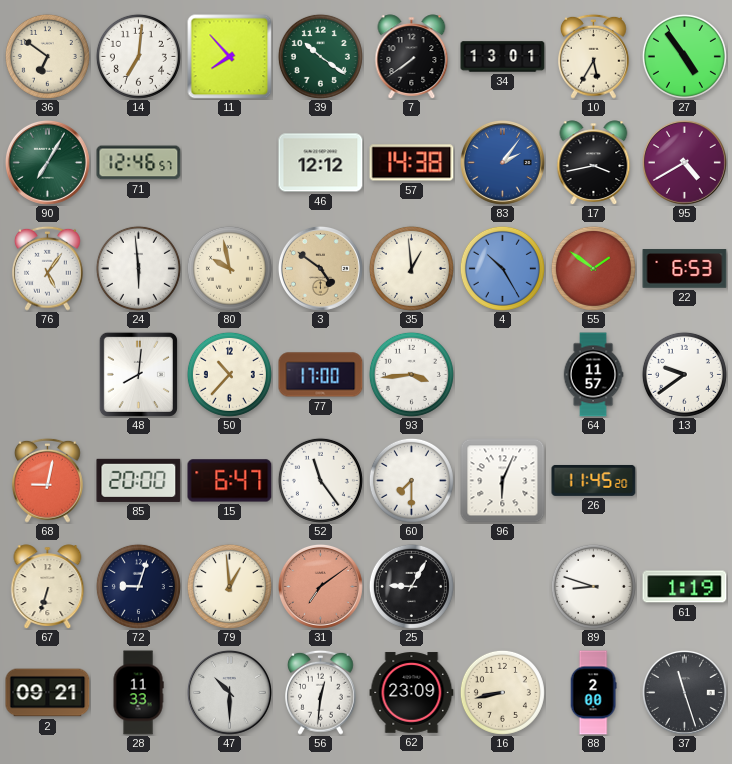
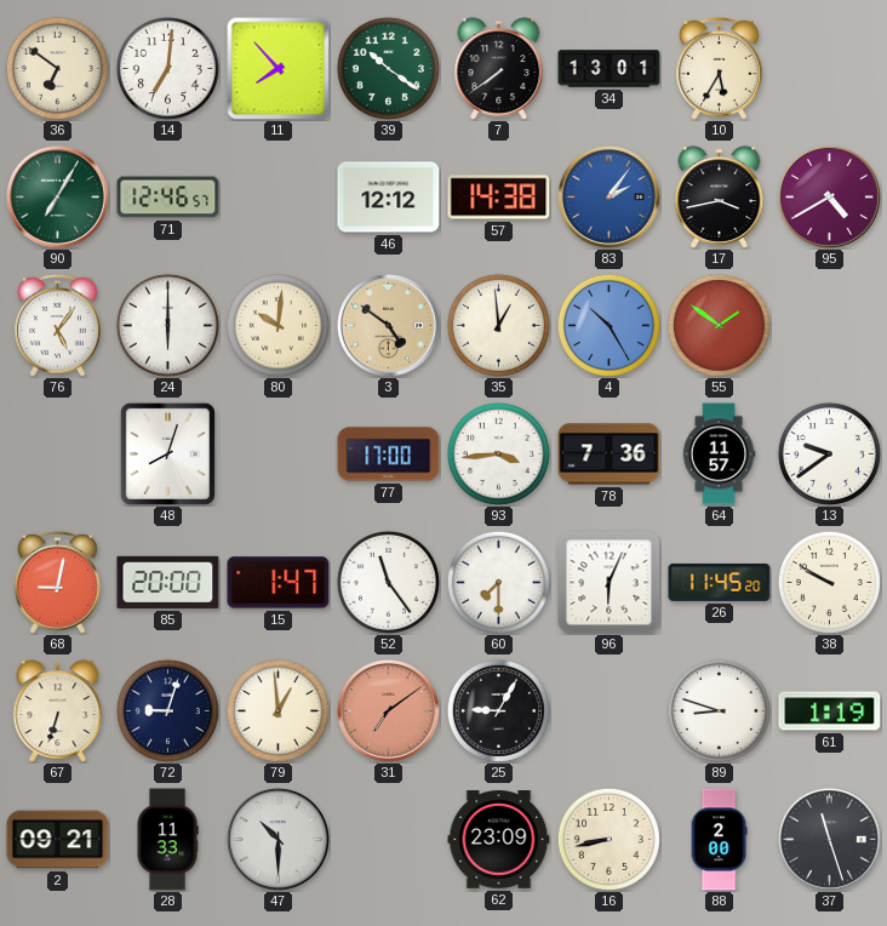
27: 4:54 -> none
24: 5:59 -> 6:00
80: 9:58 -> 10:01
22: 6:53 -> none
48: 8:01 -> 8:03
50: 10:37 -> none
78: none -> 7:36
15: 6:47 -> 1:47
38: none -> 9:50
56: 12:31 -> none
